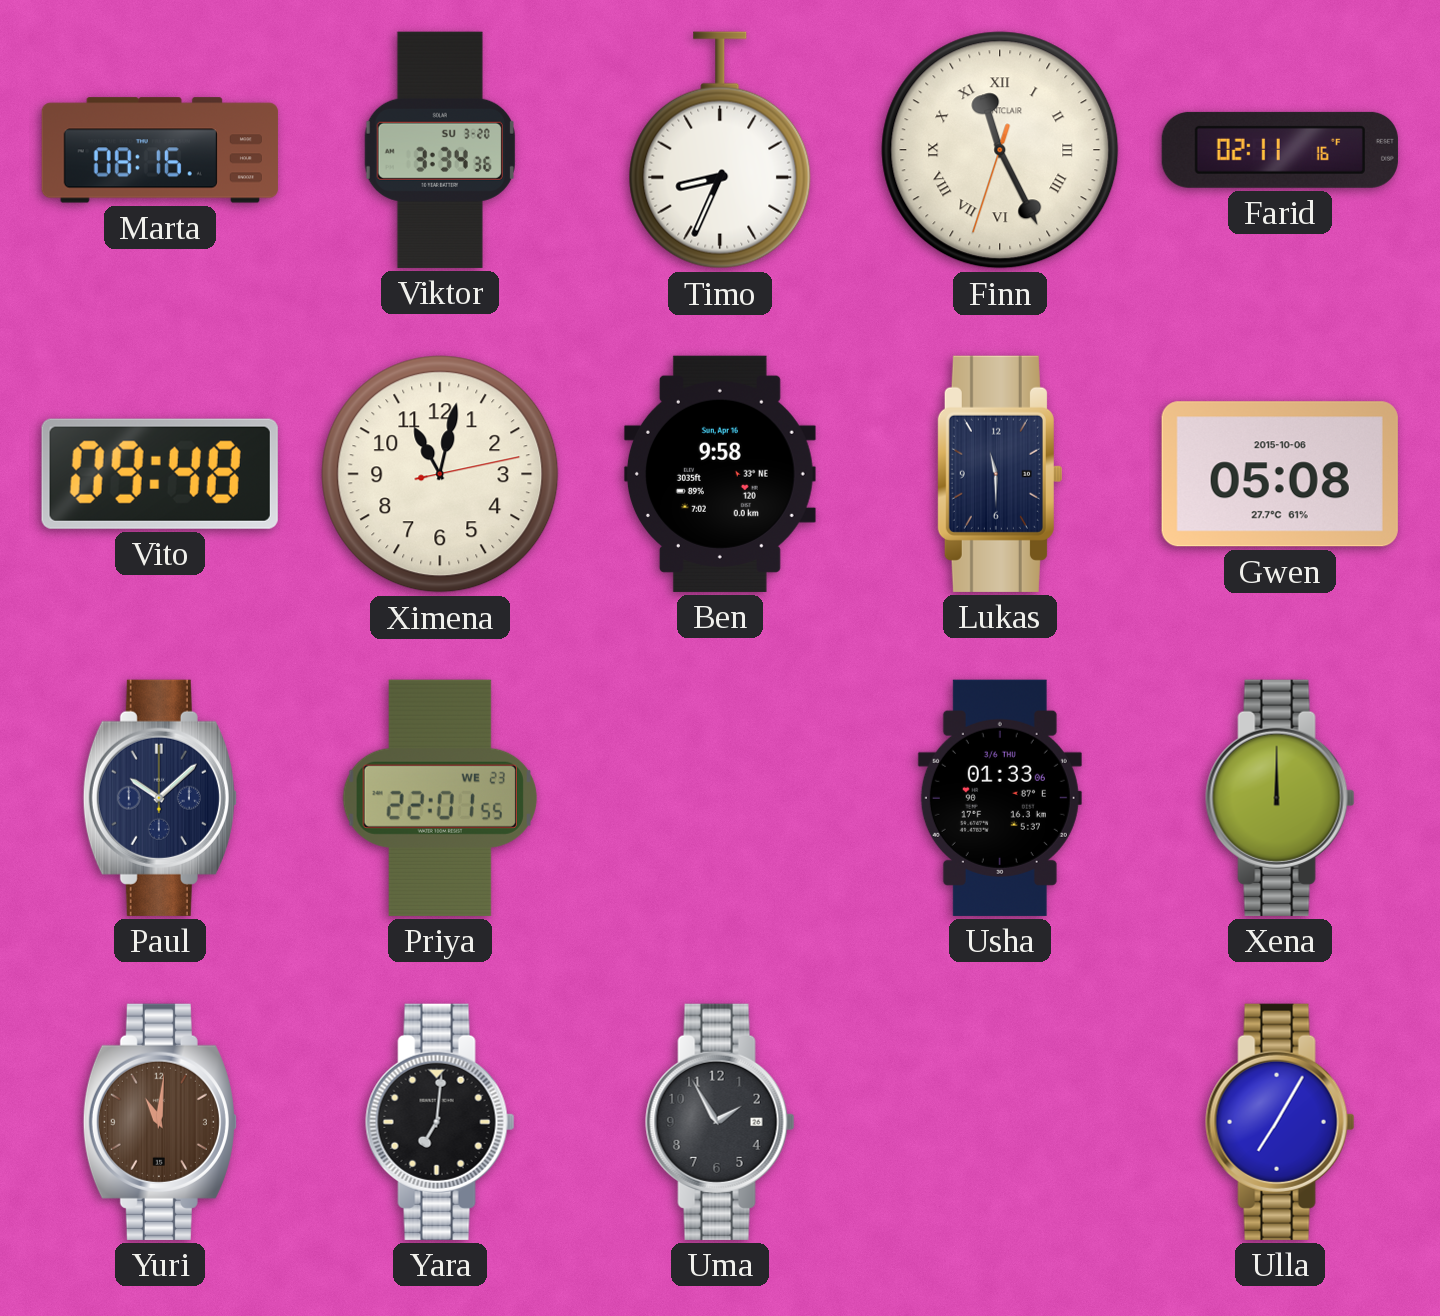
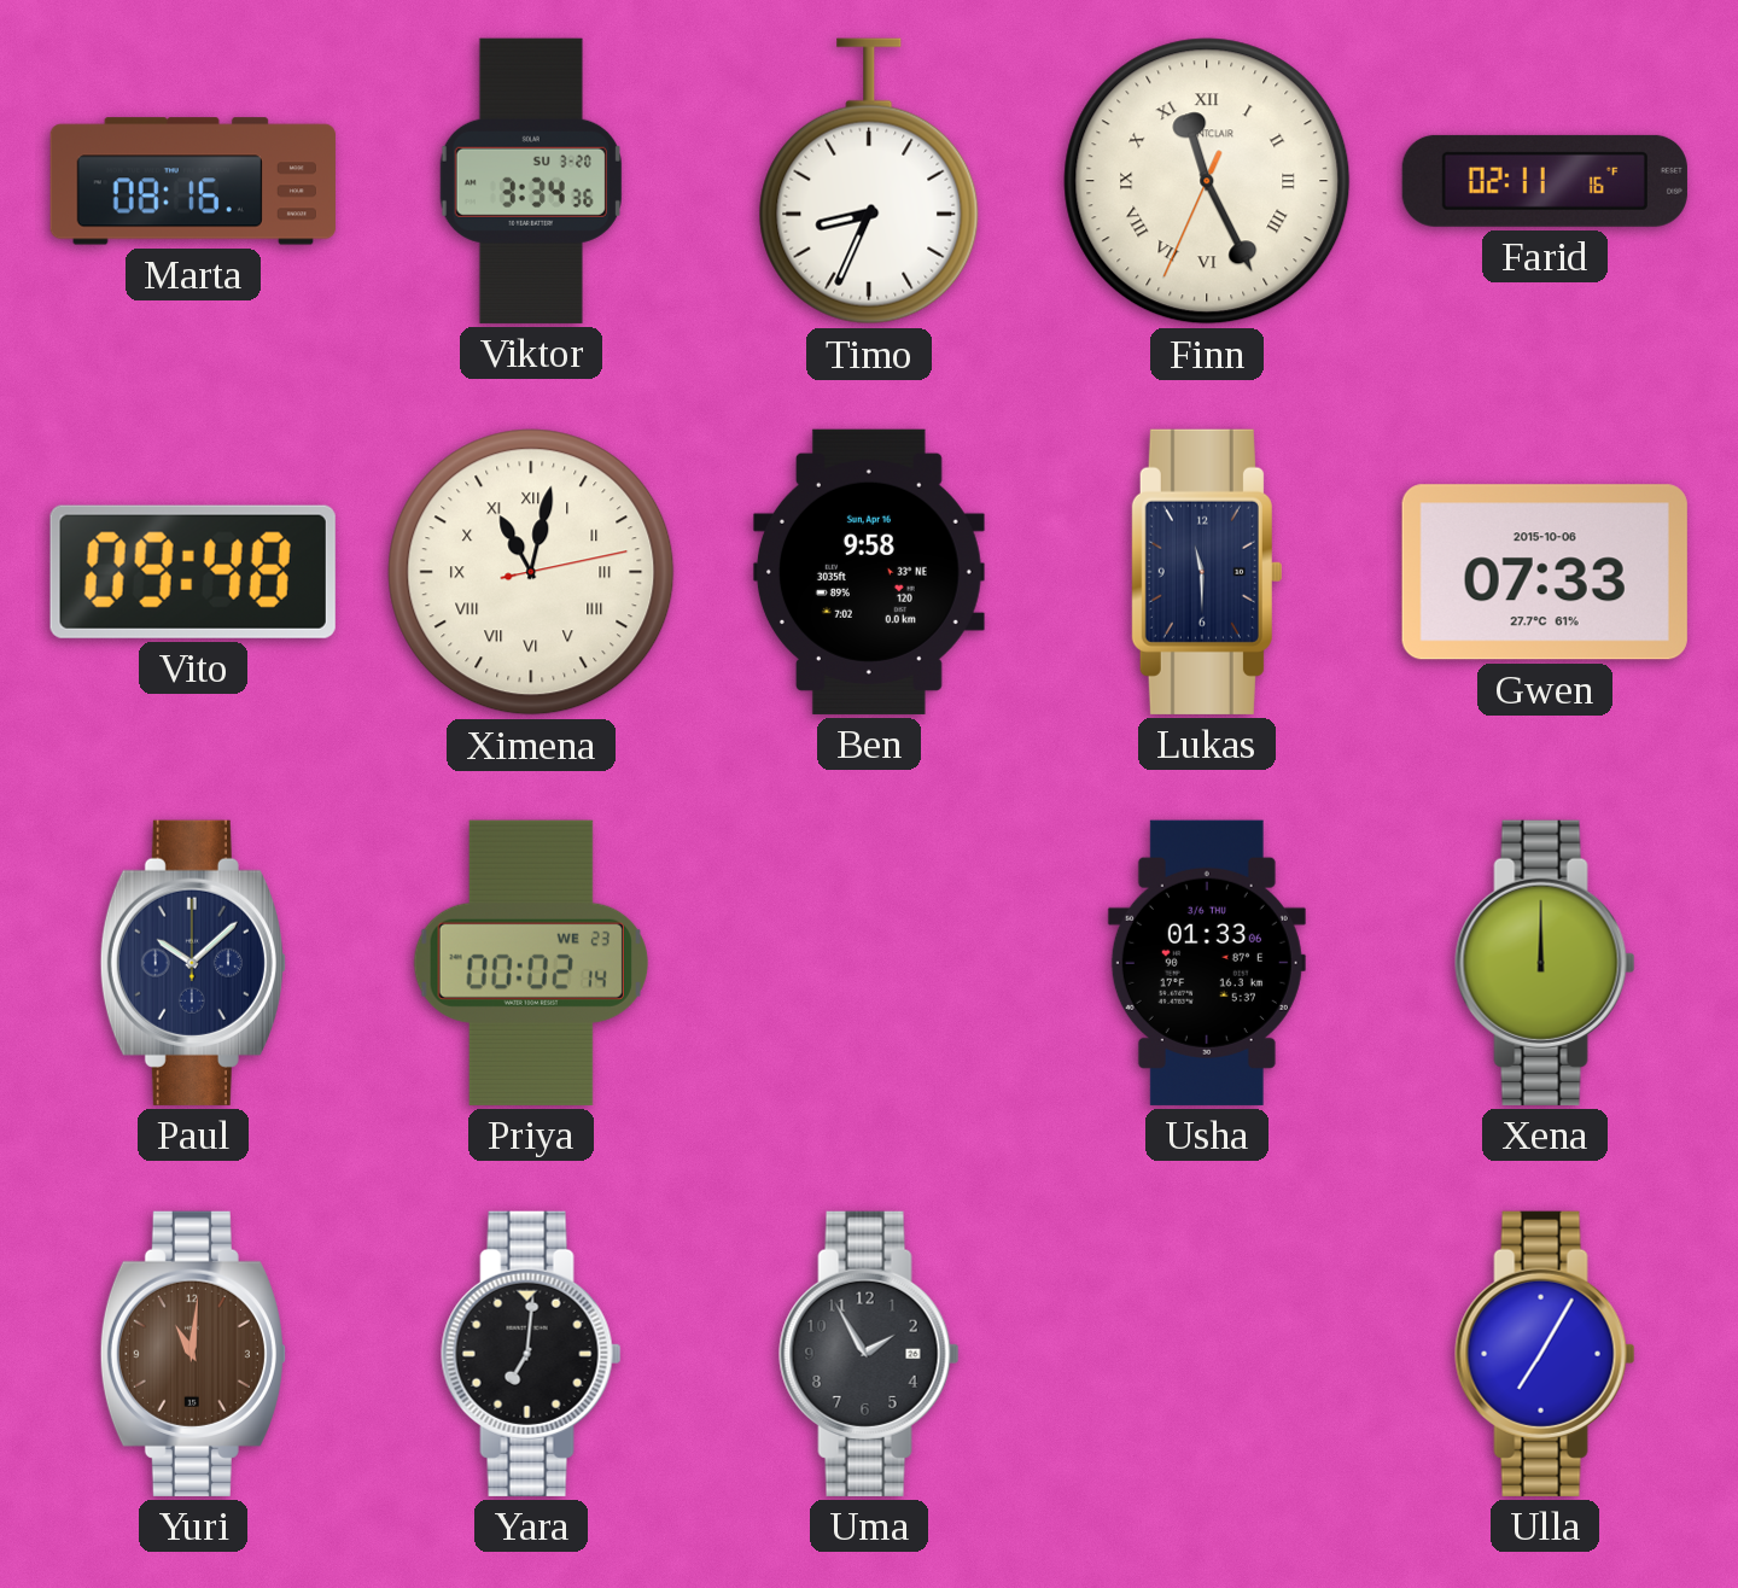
Finn: 11:25:33 -> 11:25:34
Ximena numerals: Arabic -> Roman
Gwen: 05:08 -> 07:33
Priya: 22:01 -> 00:02
